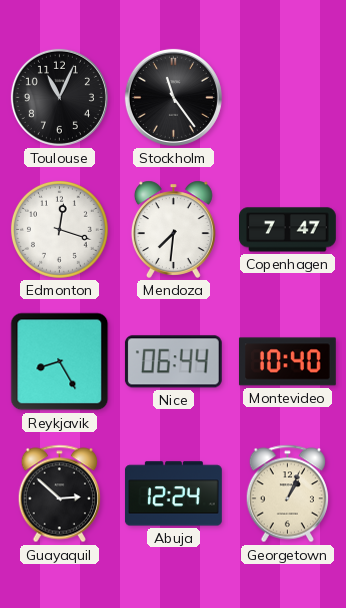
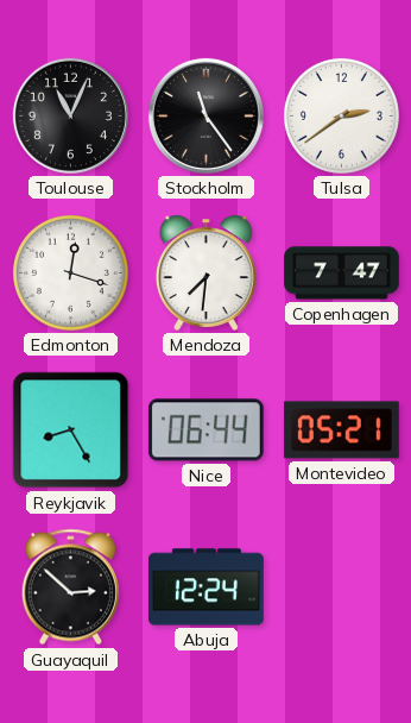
Tulsa: none -> 2:39
Montevideo: 10:40 -> 05:21
Georgetown: 1:04 -> none
